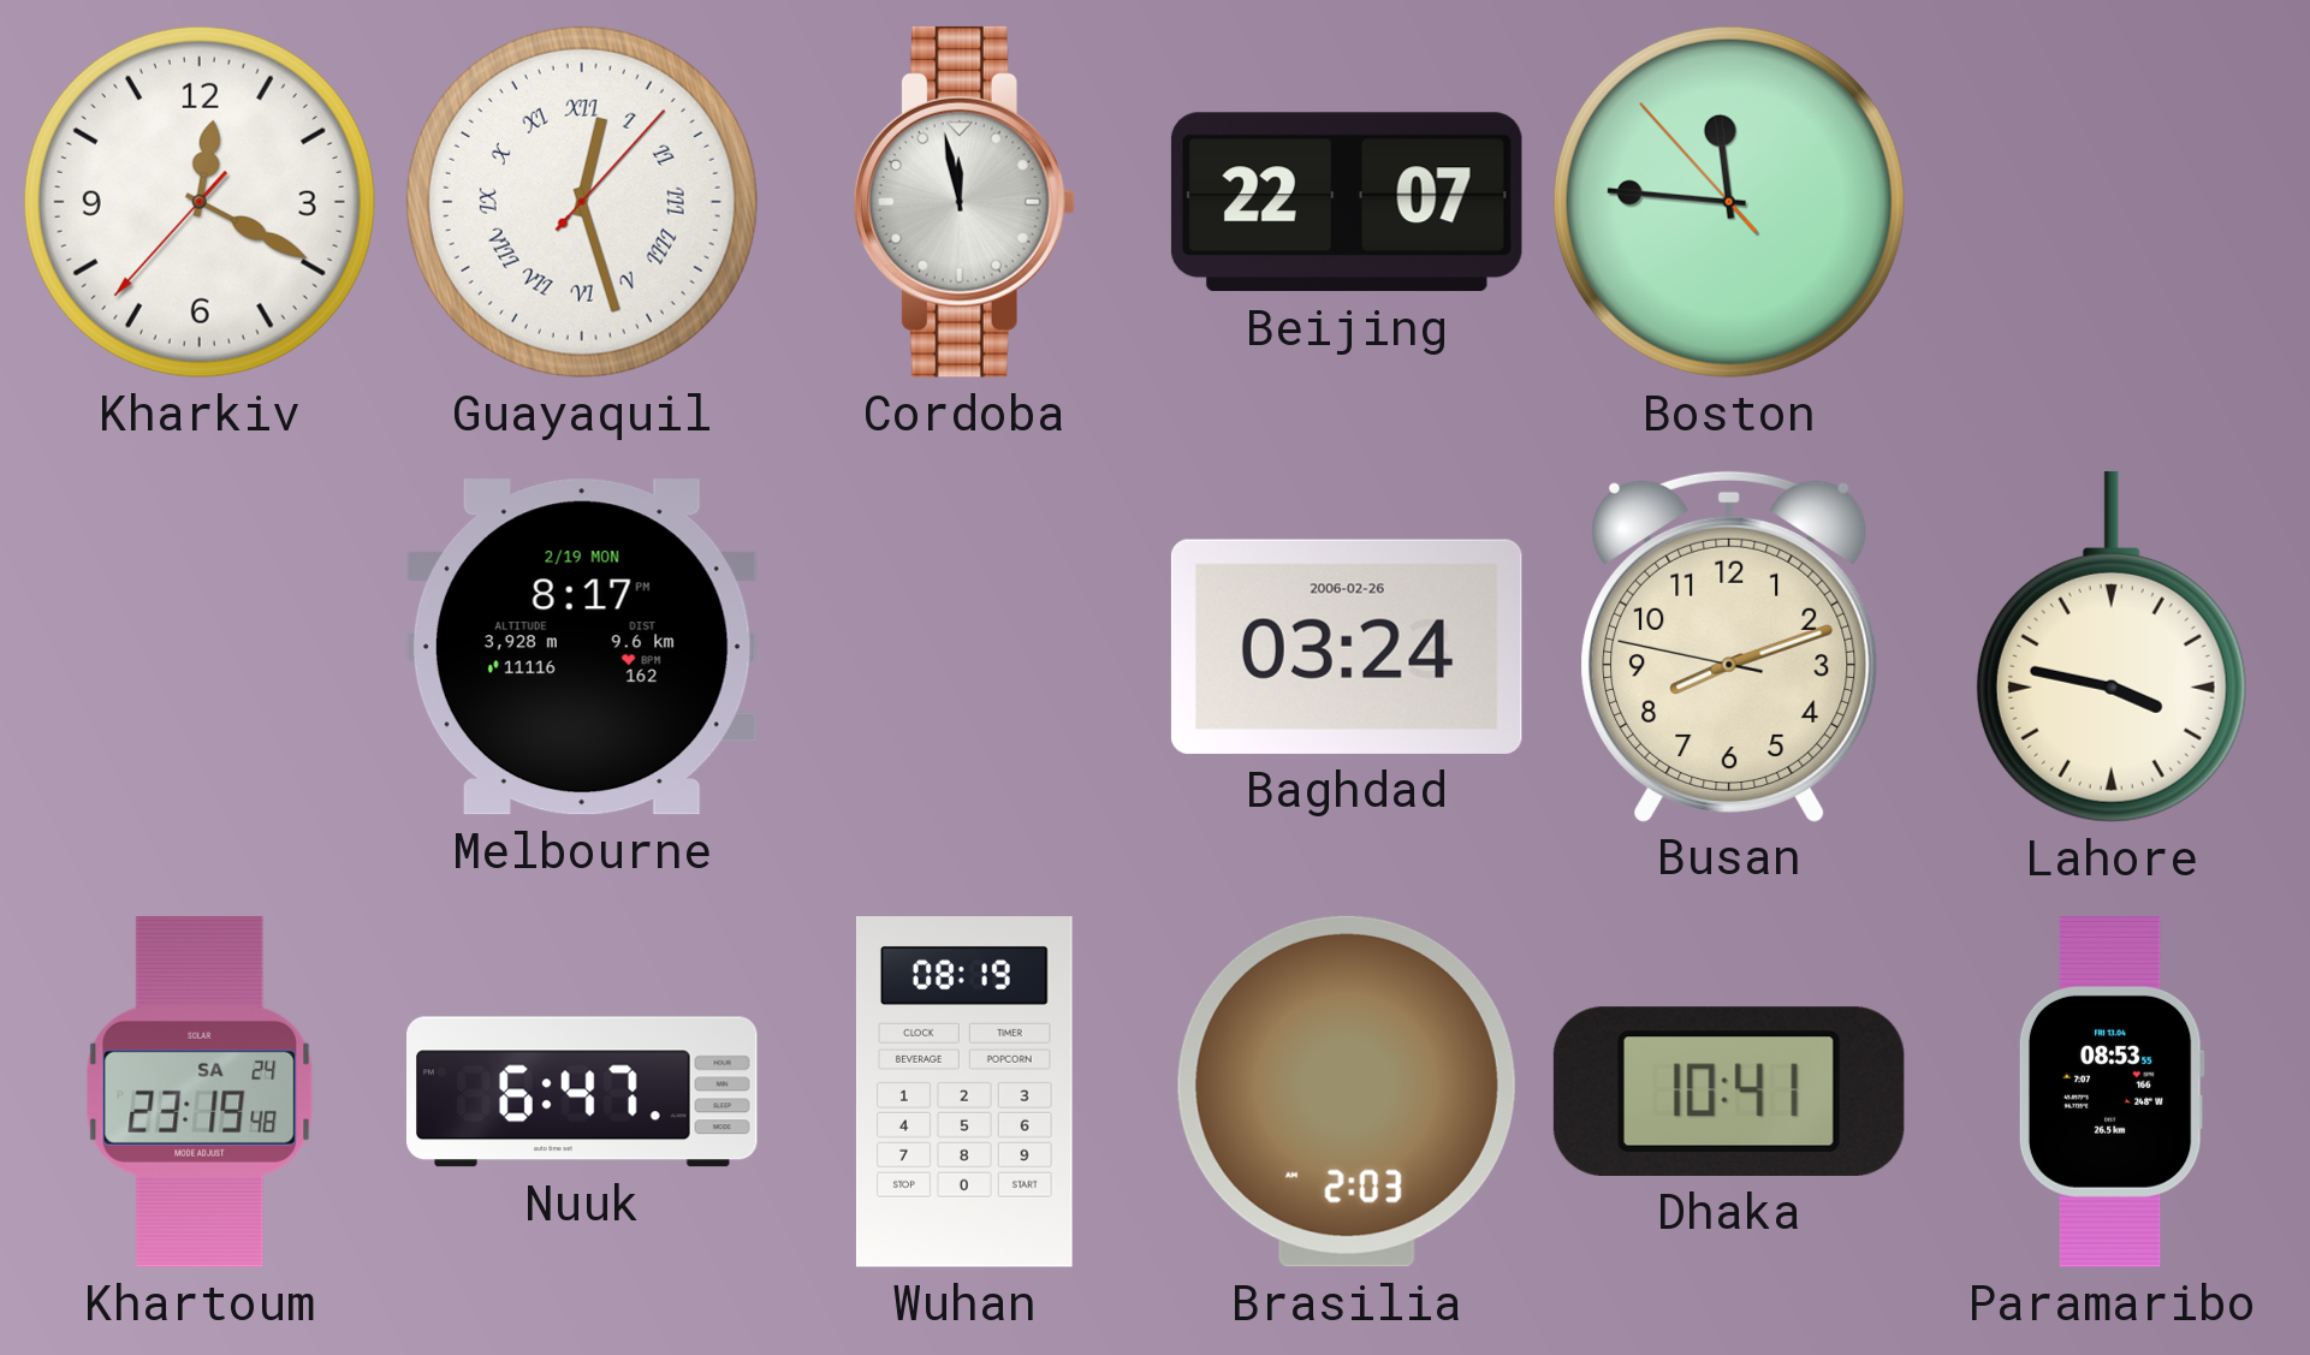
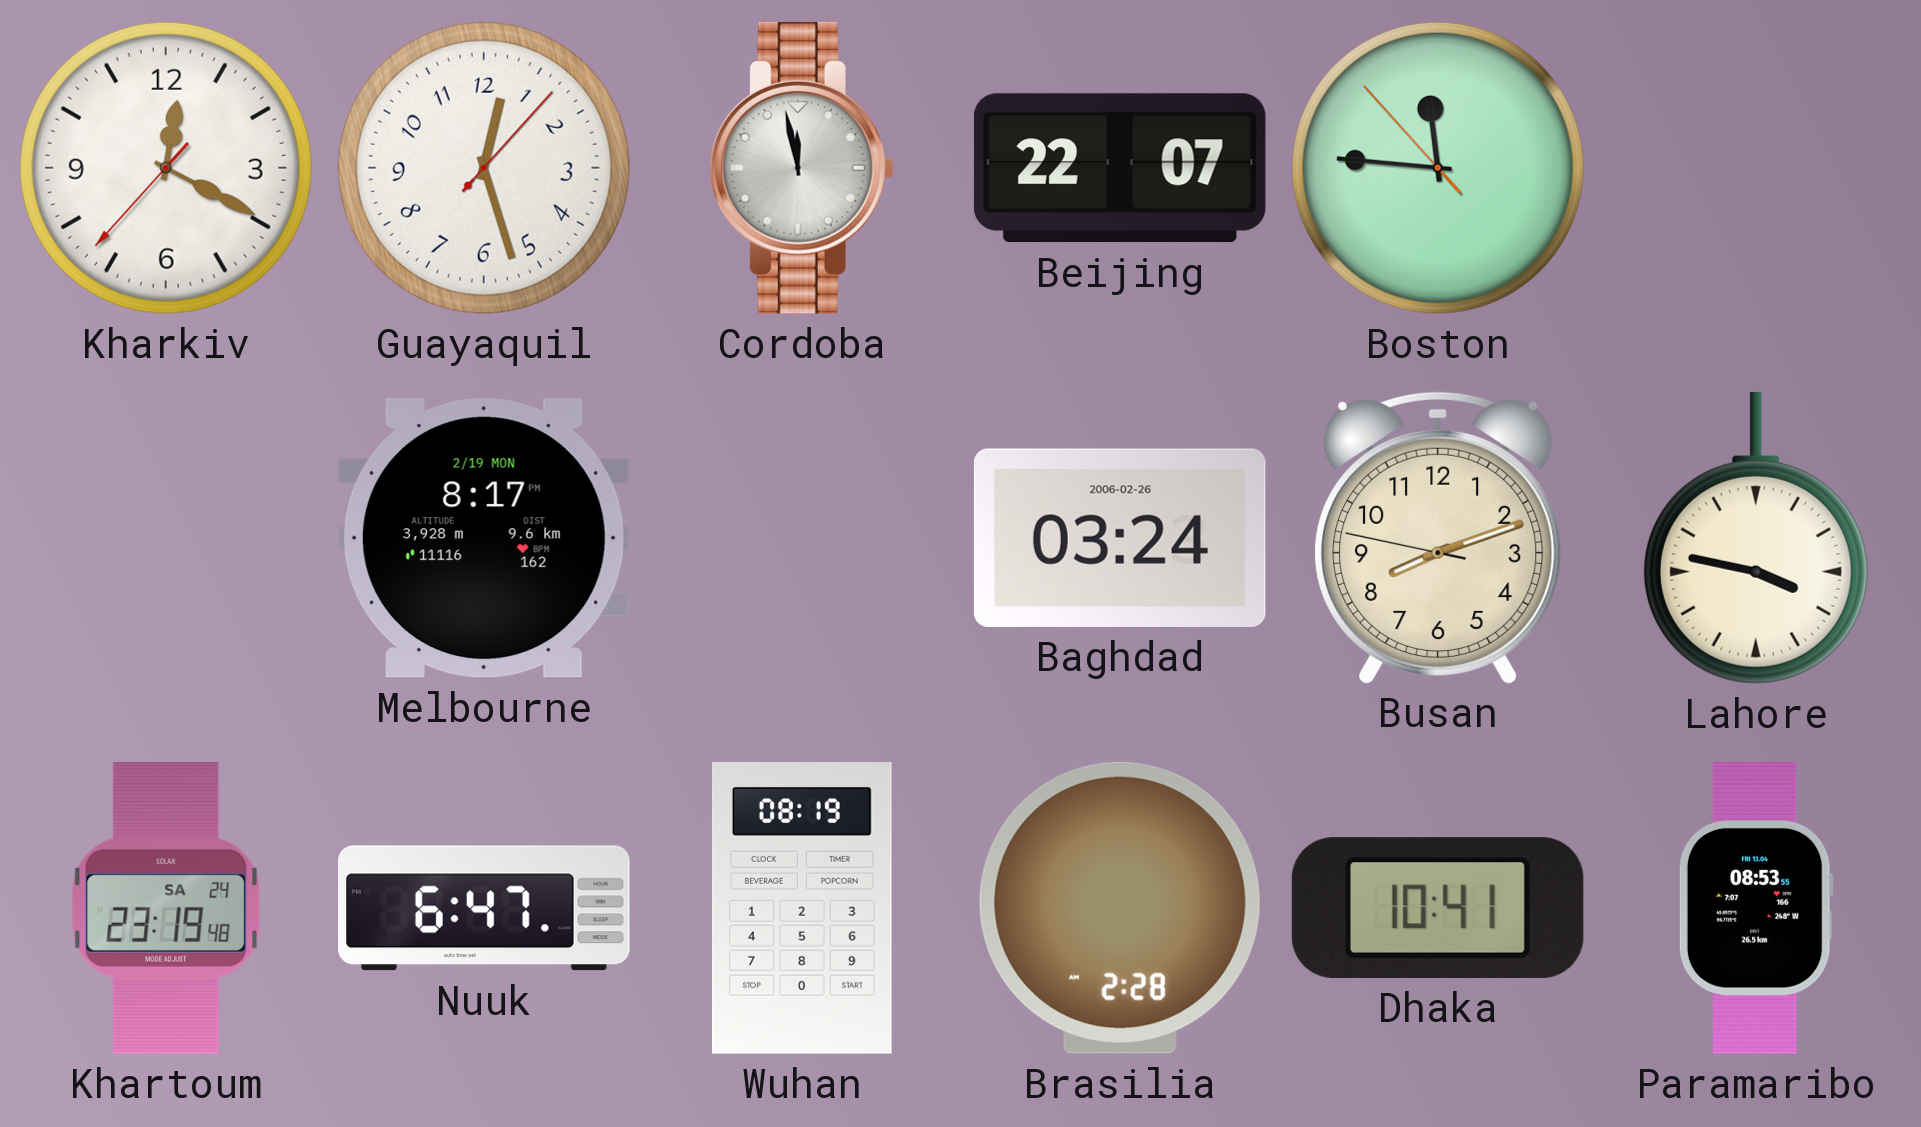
Guayaquil numerals: Roman -> Arabic
Brasilia: 2:03 -> 2:28
